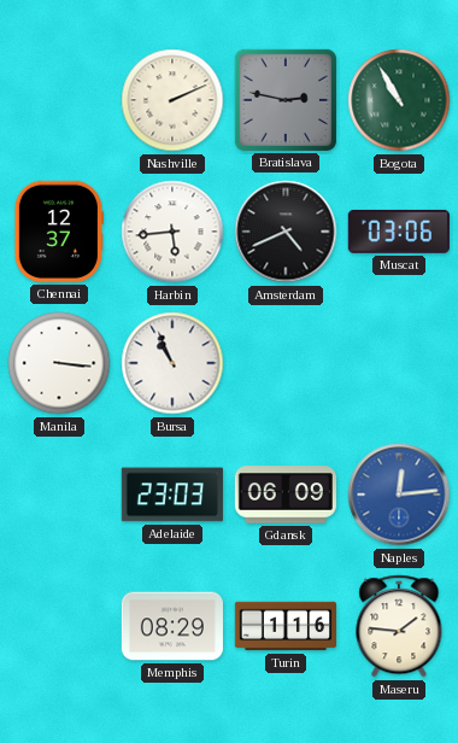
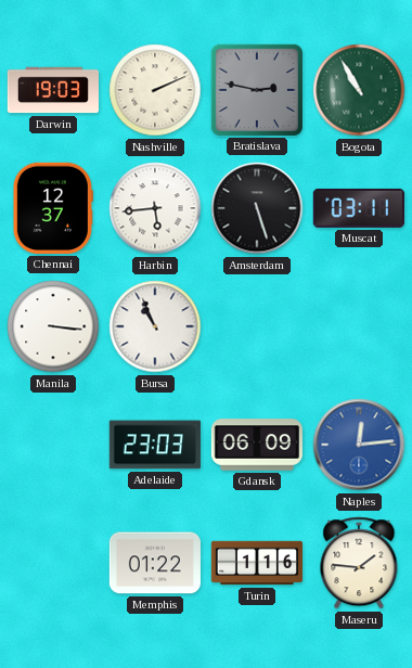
Darwin: none -> 19:03
Amsterdam: 4:41 -> 5:27
Muscat: 03:06 -> 03:11
Memphis: 08:29 -> 01:22
